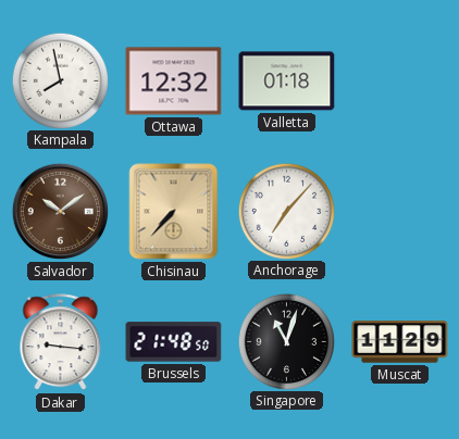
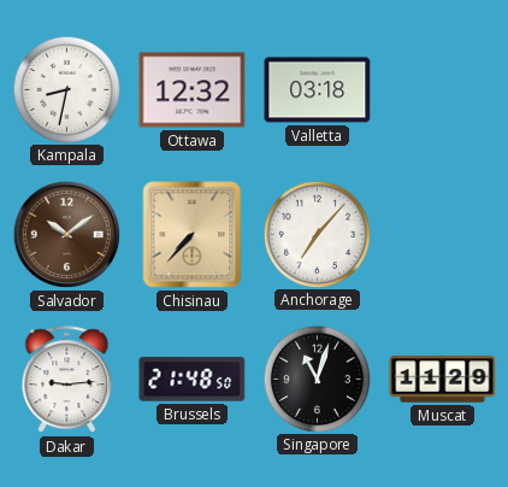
Kampala: 7:58 -> 8:32
Valletta: 01:18 -> 03:18
Dakar: 9:16 -> 9:14
